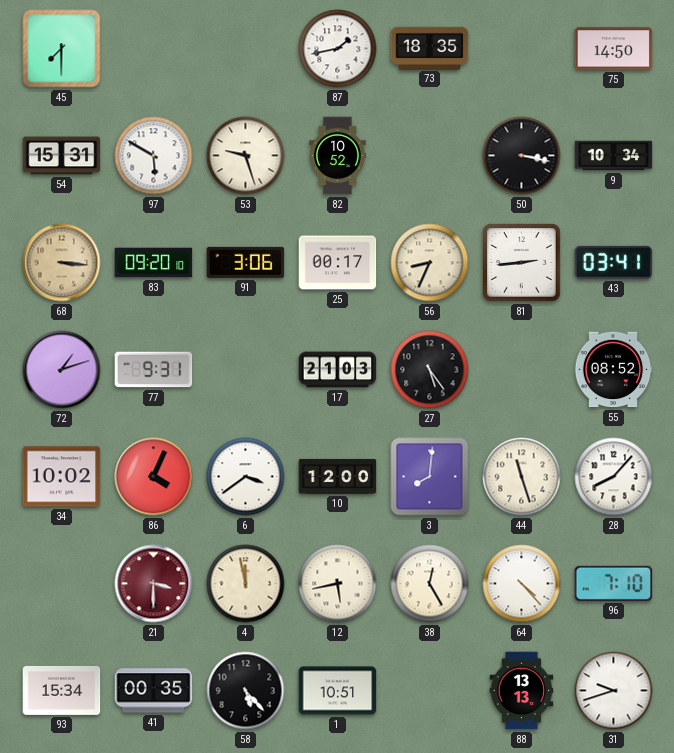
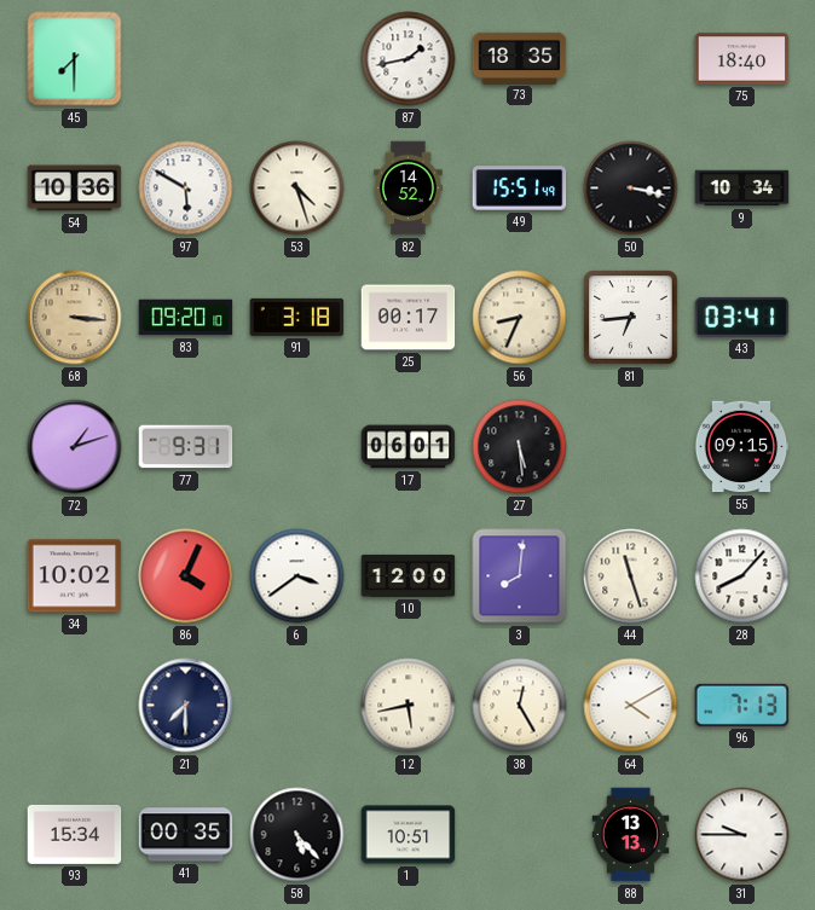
75: 14:50 -> 18:40
54: 15:31 -> 10:36
53: 9:27 -> 4:27
82: 10:52 -> 14:52
49: none -> 15:51
91: 3:06 -> 3:18
81: 2:44 -> 6:44
17: 21:03 -> 06:01
27: 5:24 -> 5:29
55: 08:52 -> 09:15
21: 3:30 -> 7:30
21 dial: burgundy -> navy
4: 11:58 -> none
64: 4:23 -> 4:10
96: 7:10 -> 7:13
31: 9:42 -> 9:45
